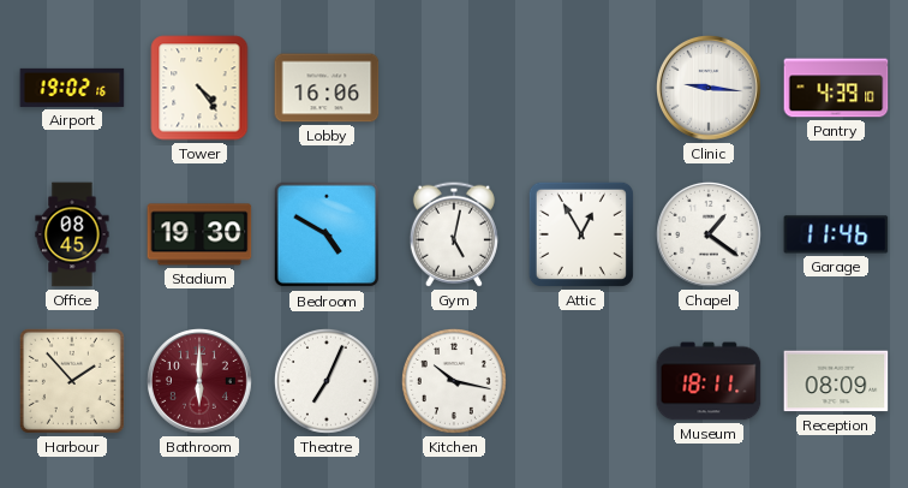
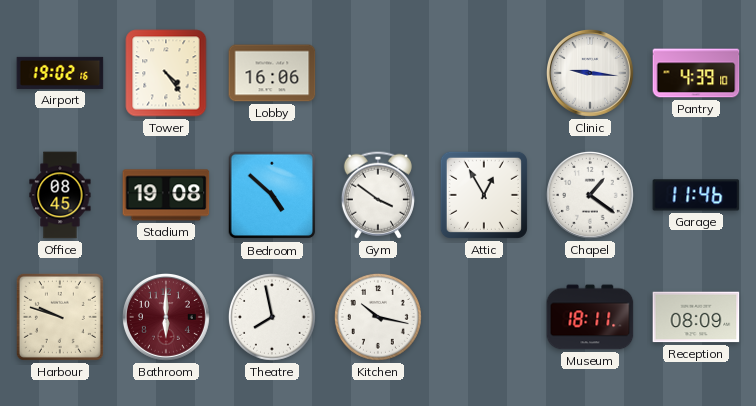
Stadium: 19:30 -> 19:08
Bedroom: 4:50 -> 4:52
Gym: 5:02 -> 3:51
Harbour: 1:53 -> 9:48
Theatre: 7:04 -> 7:58
